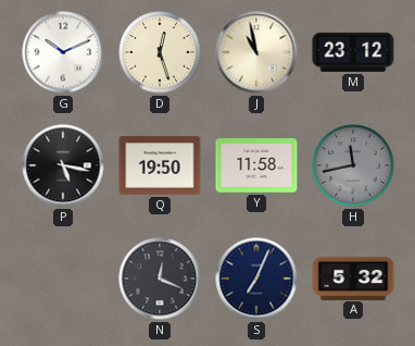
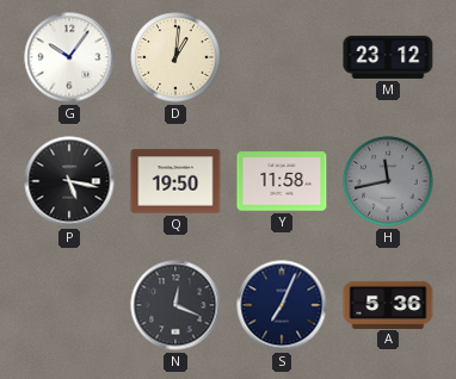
G: 10:11 -> 10:06
D: 12:27 -> 1:01
J: 10:58 -> none
A: 5:32 -> 5:36
